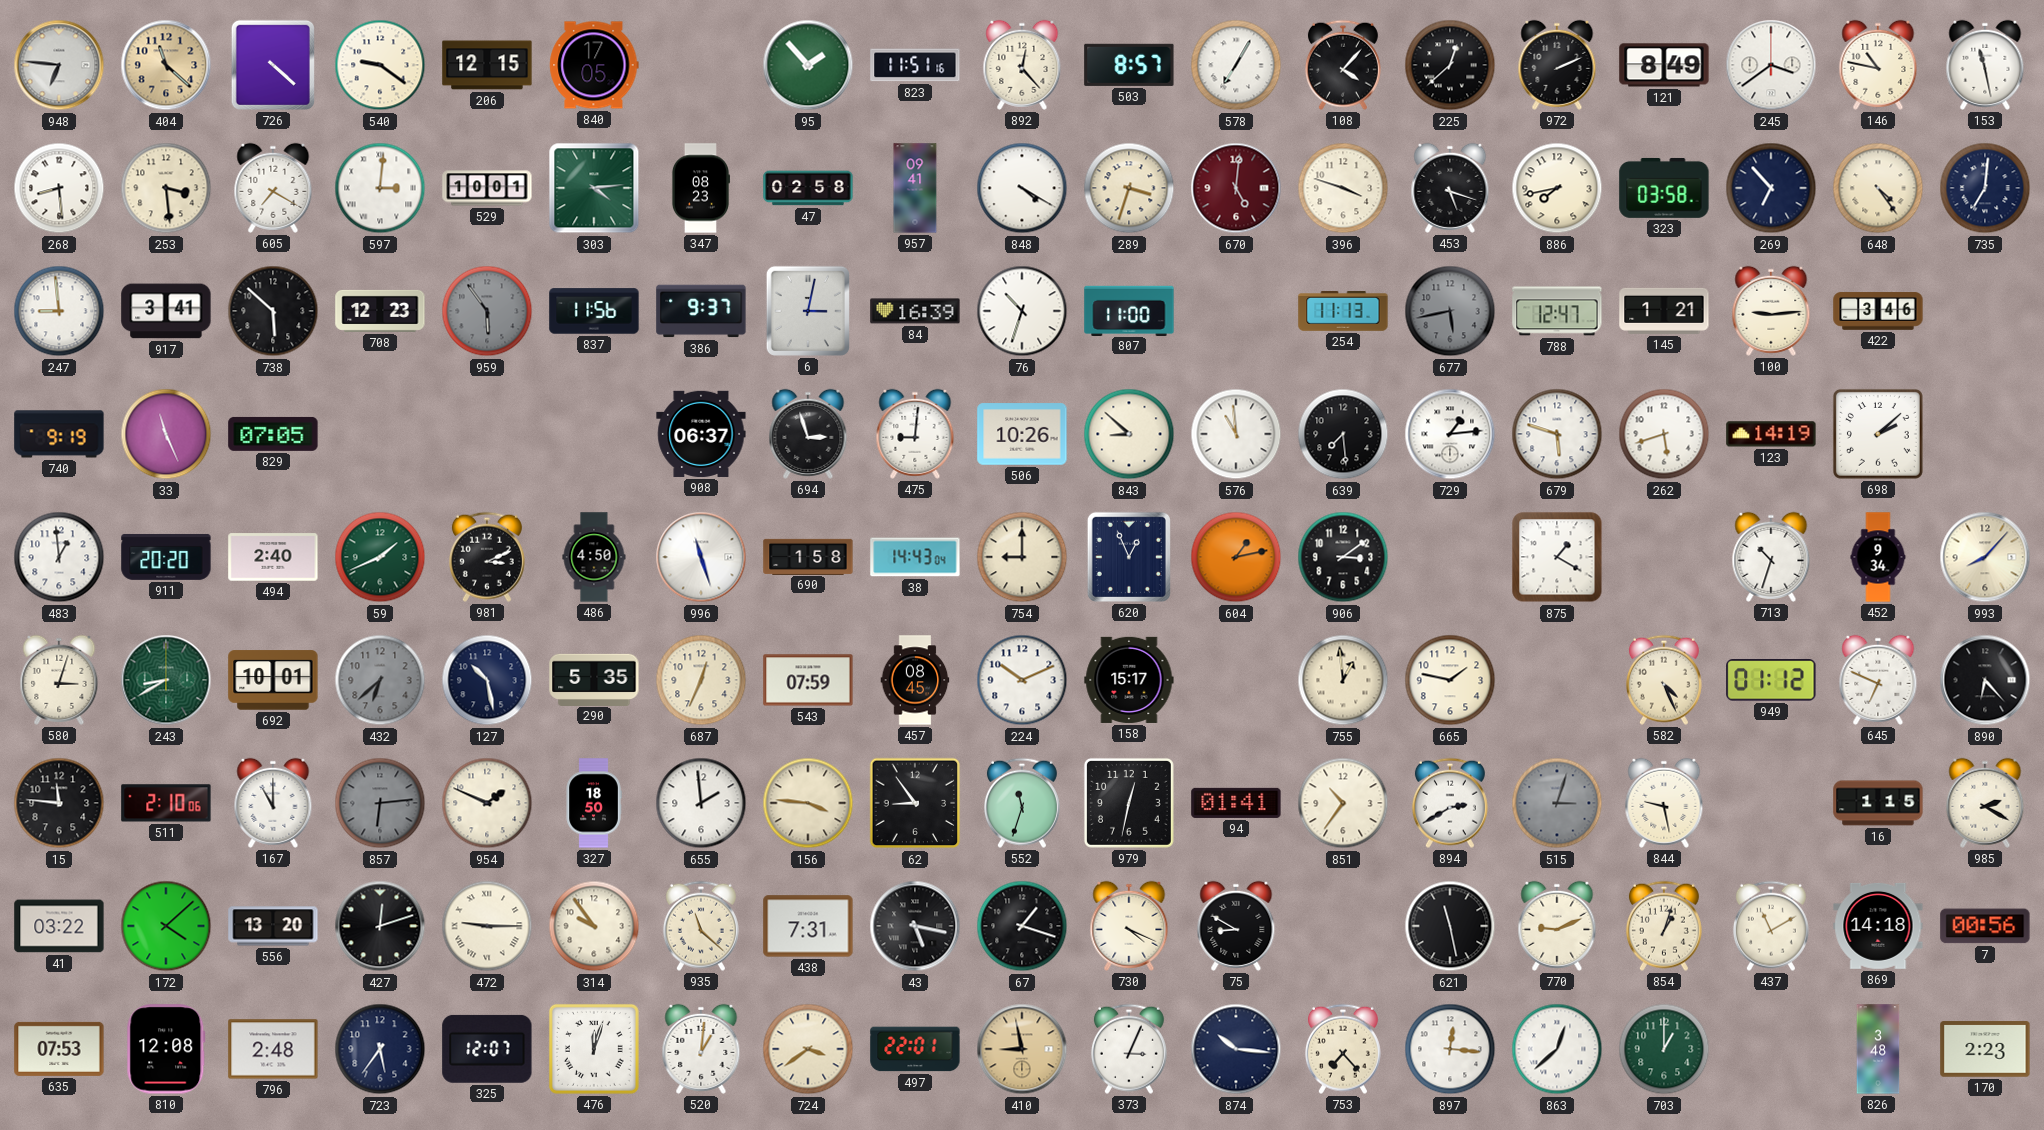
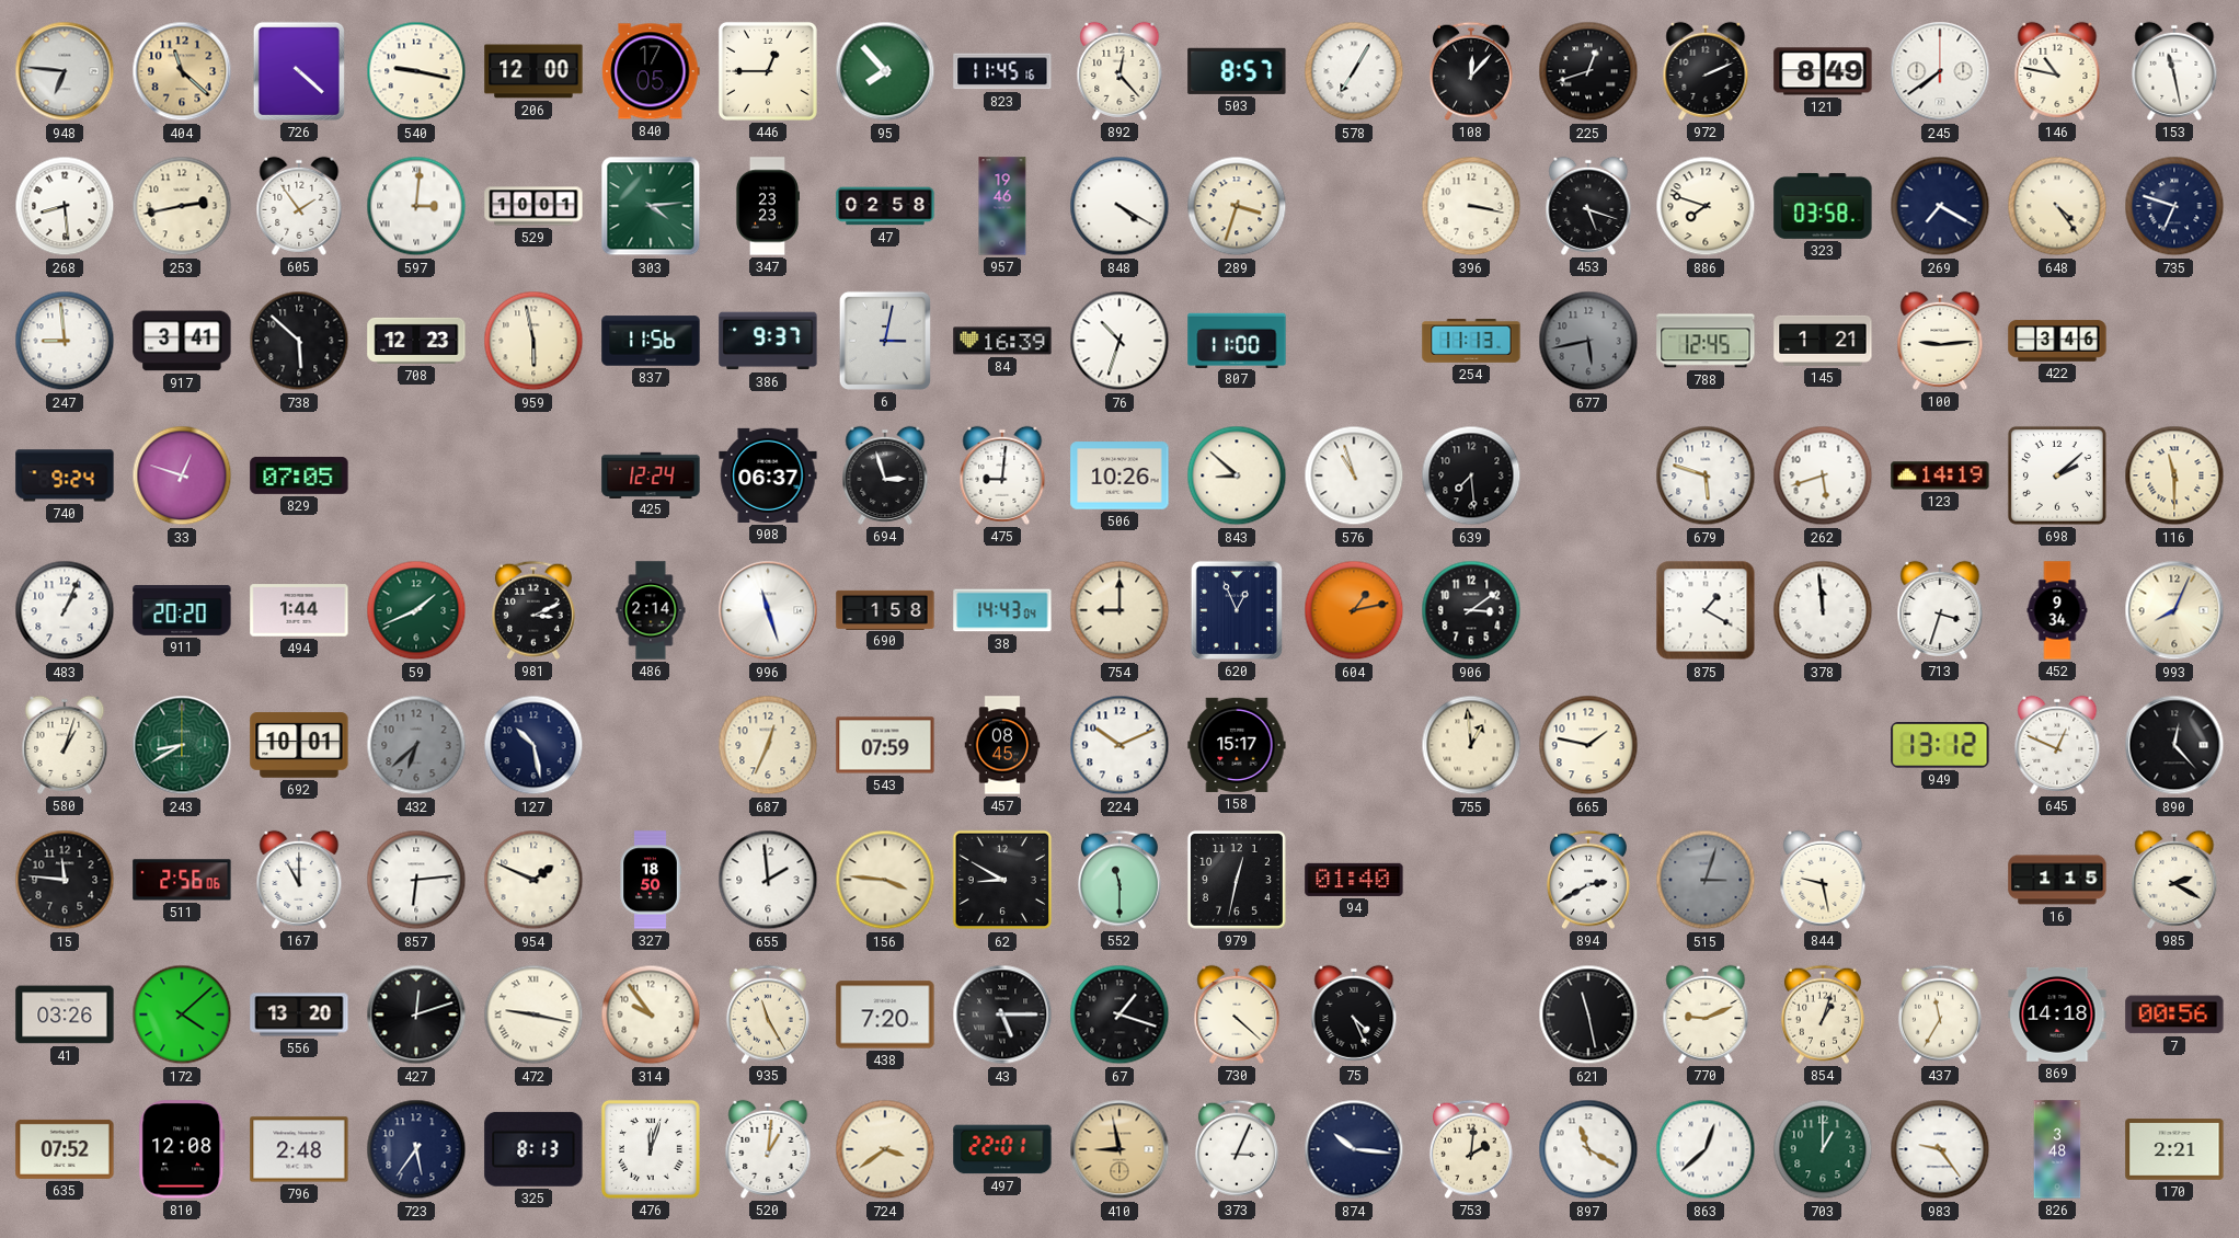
540: 9:21 -> 9:17
206: 12:15 -> 12:00
446: none -> 12:45
95: 1:53 -> 7:53
823: 11:51 -> 11:45
108: 4:07 -> 12:07
225: 12:38 -> 12:42
245: 3:39 -> 7:39
253: 3:29 -> 2:43
605: 7:20 -> 1:54
347: 08:23 -> 23:23
957: 09:41 -> 19:46
670: 5:01 -> none
396: 3:48 -> 3:17
886: 7:43 -> 7:48
269: 6:53 -> 7:20
735: 7:01 -> 6:48
959: 5:54 -> 5:58
959 dial: grey -> cream
788: 12:47 -> 12:45
740: 9:19 -> 9:24
33: 11:26 -> 12:48
425: none -> 12:24
576: 10:59 -> 10:57
729: 1:14 -> none
116: none -> 11:30
483: 12:59 -> 1:04
494: 2:40 -> 1:44
486: 4:50 -> 2:14
378: none -> 11:59
713: 10:33 -> 3:33
993: 8:07 -> 8:04
580: 3:03 -> 1:03
290: 5:35 -> none
582: 4:26 -> none
949: 01:12 -> 13:12
645: 6:49 -> 12:49
890: 6:23 -> 12:23
511: 2:10 -> 2:56
857 dial: grey -> white
62: 8:54 -> 8:50
552: 11:33 -> 11:30
94: 01:41 -> 01:40
851: 10:36 -> none
41: 03:22 -> 03:26
472: 9:15 -> 9:17
935: 11:22 -> 11:25
438: 7:31 -> 7:20
43: 5:17 -> 5:15
730: 4:19 -> 4:22
75: 8:50 -> 4:26
437: 11:10 -> 11:35
635: 07:53 -> 07:52
325: 12:07 -> 8:13
753: 7:23 -> 2:01
897: 12:16 -> 11:20
983: none -> 9:24
170: 2:23 -> 2:21
